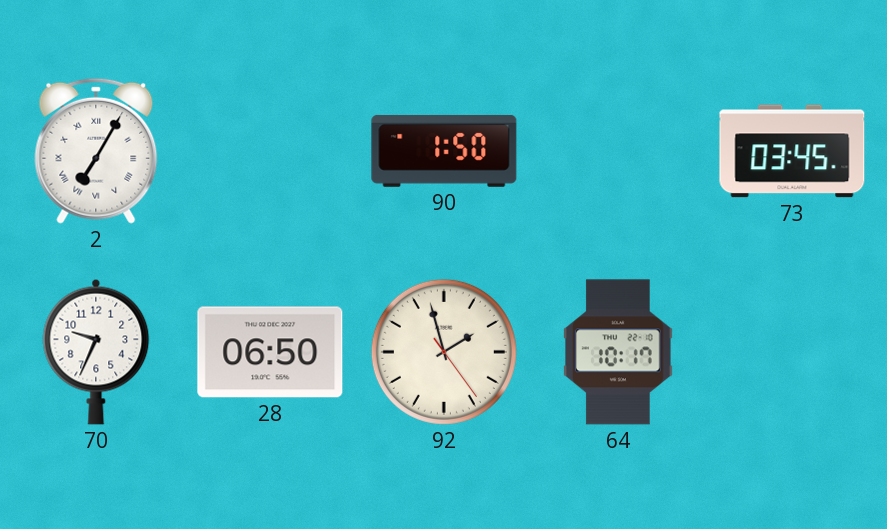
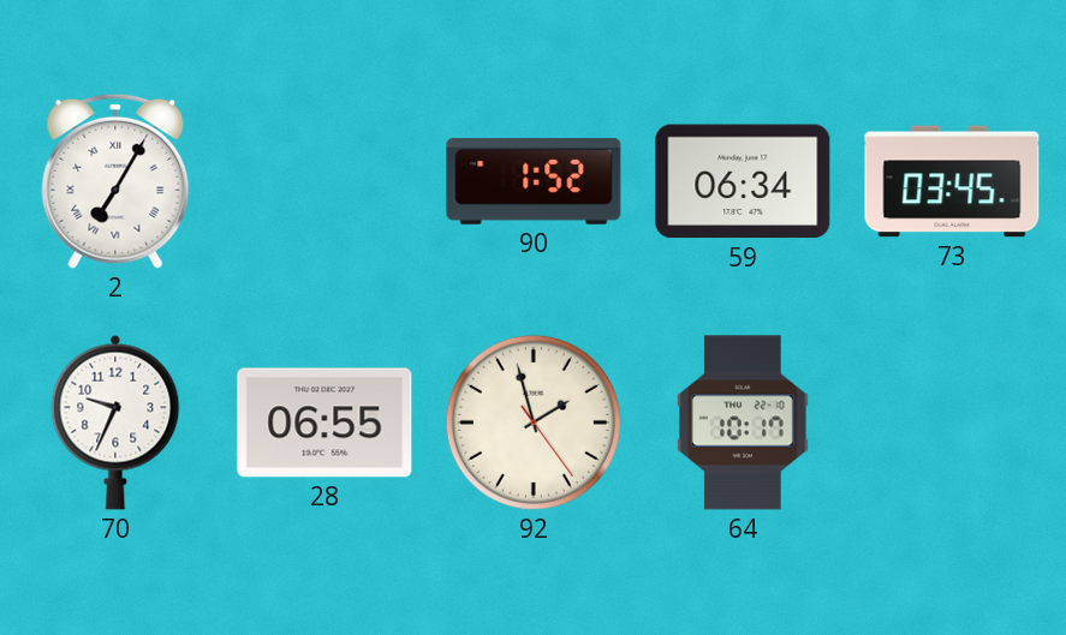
90: 1:50 -> 1:52
59: none -> 06:34
28: 06:50 -> 06:55
